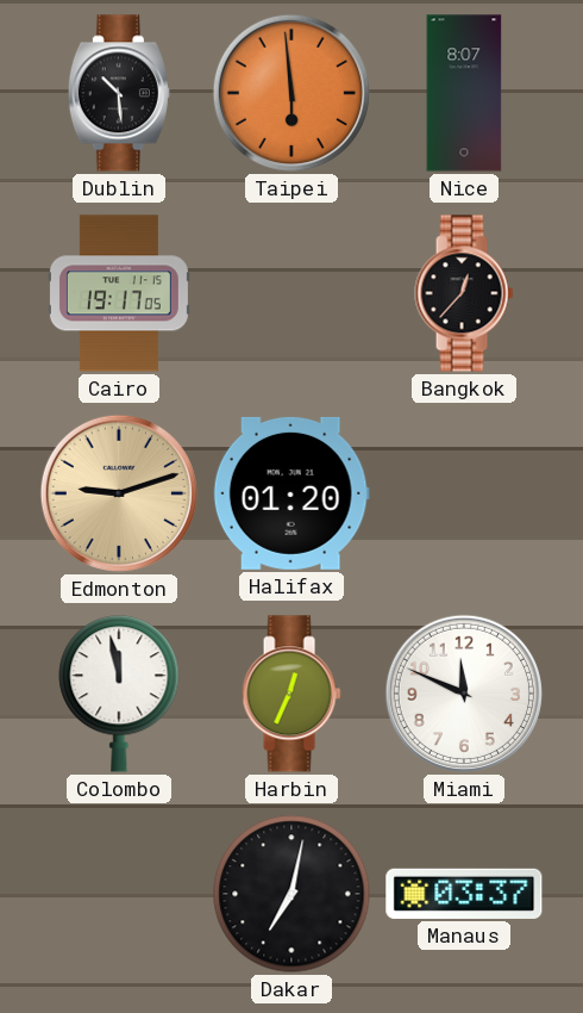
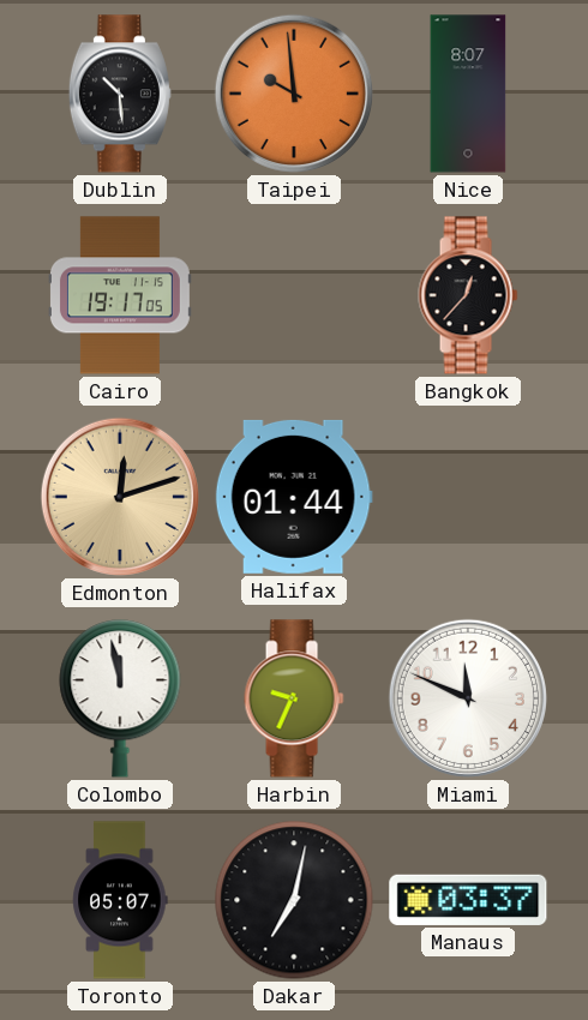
Taipei: 5:59 -> 9:59
Edmonton: 9:12 -> 12:12
Halifax: 01:20 -> 01:44
Harbin: 12:34 -> 9:34
Toronto: none -> 05:07
